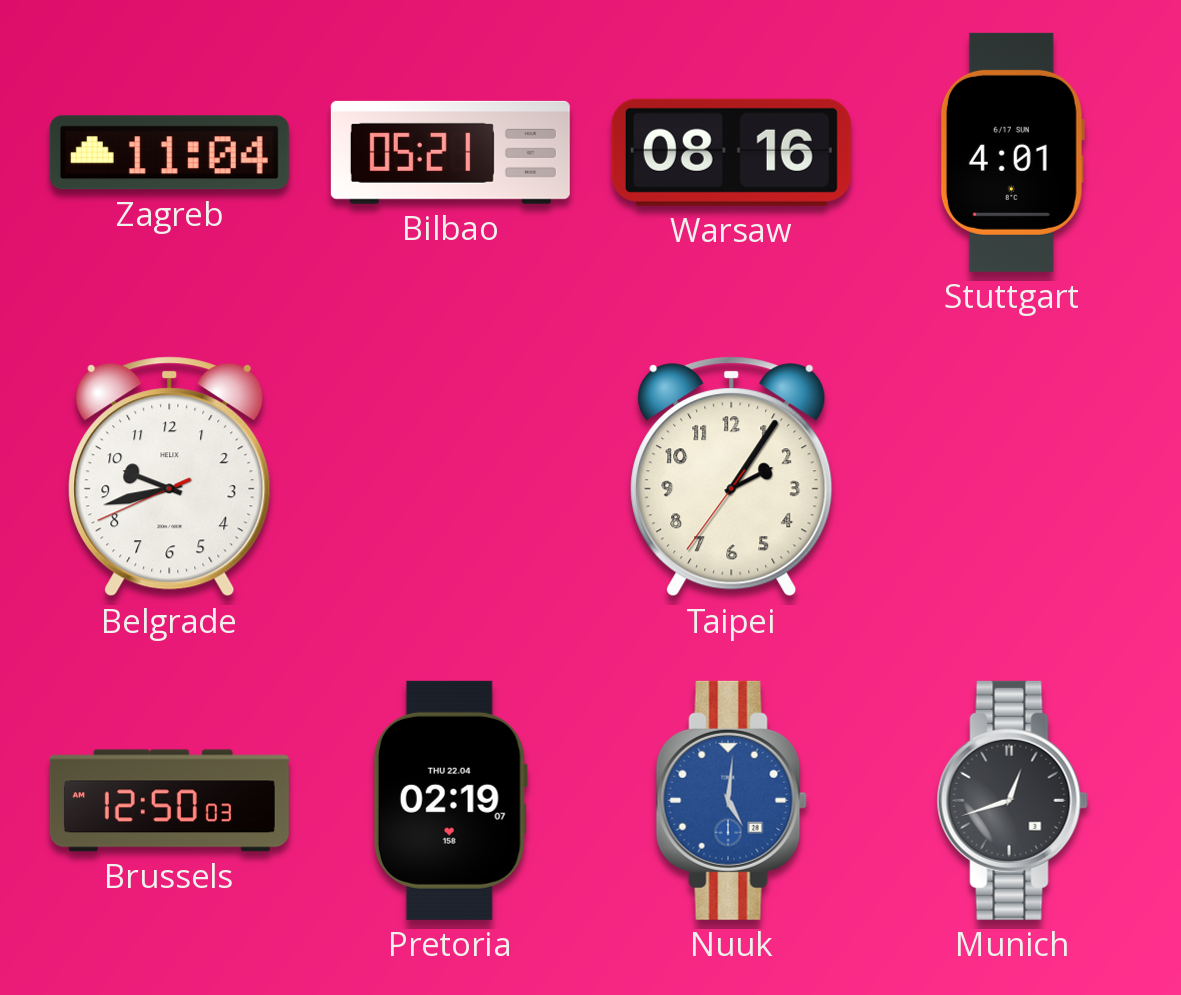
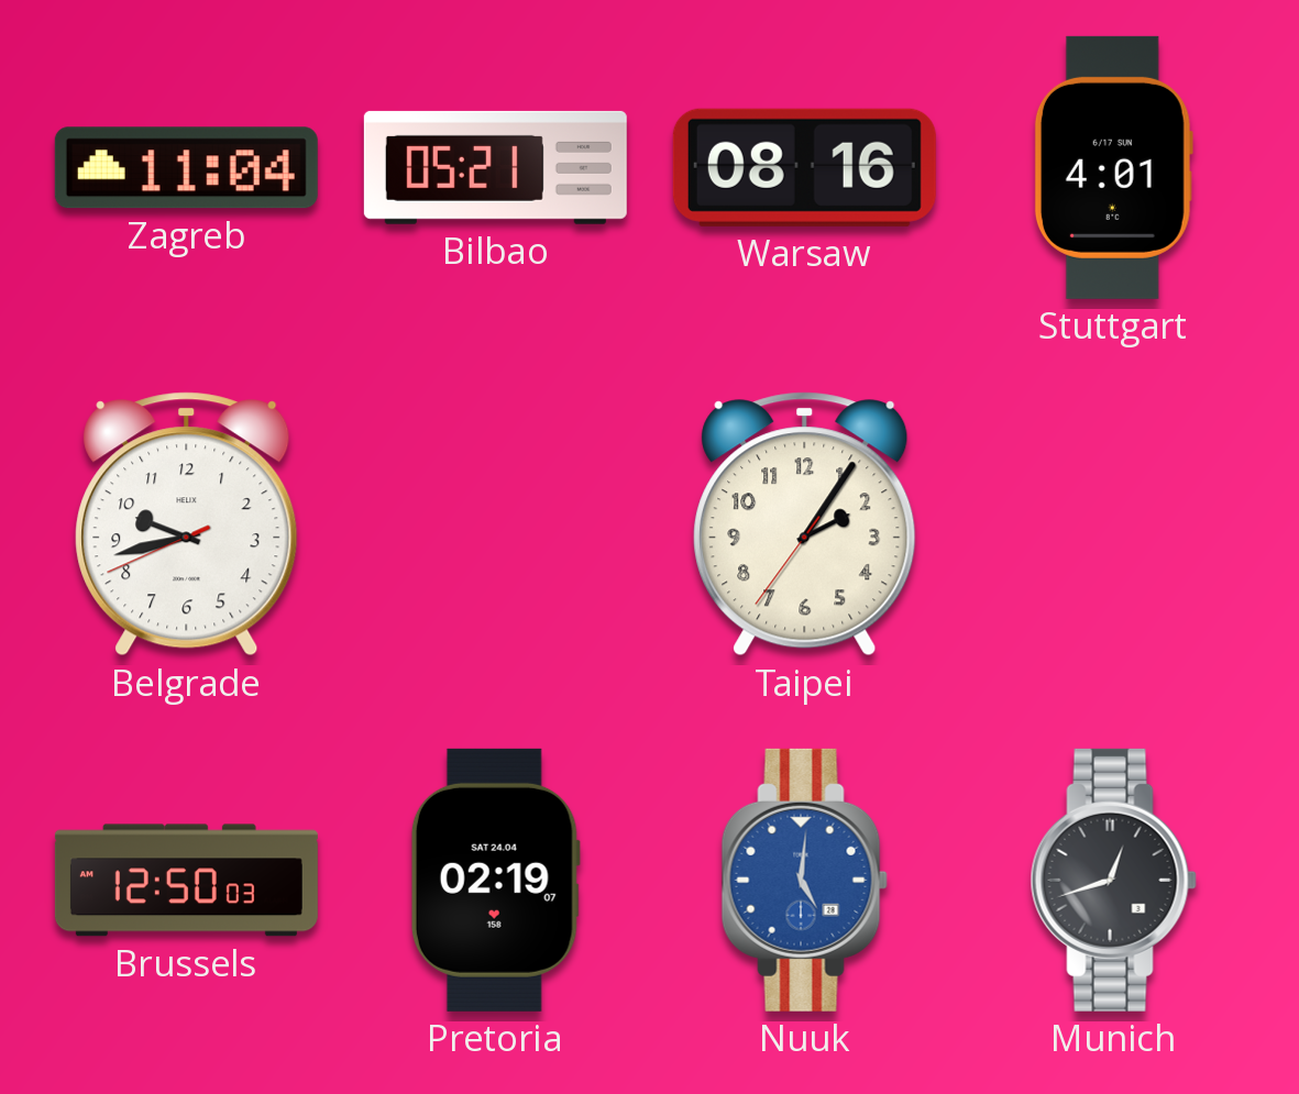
Pretoria date: THU 22.04 -> SAT 24.04
